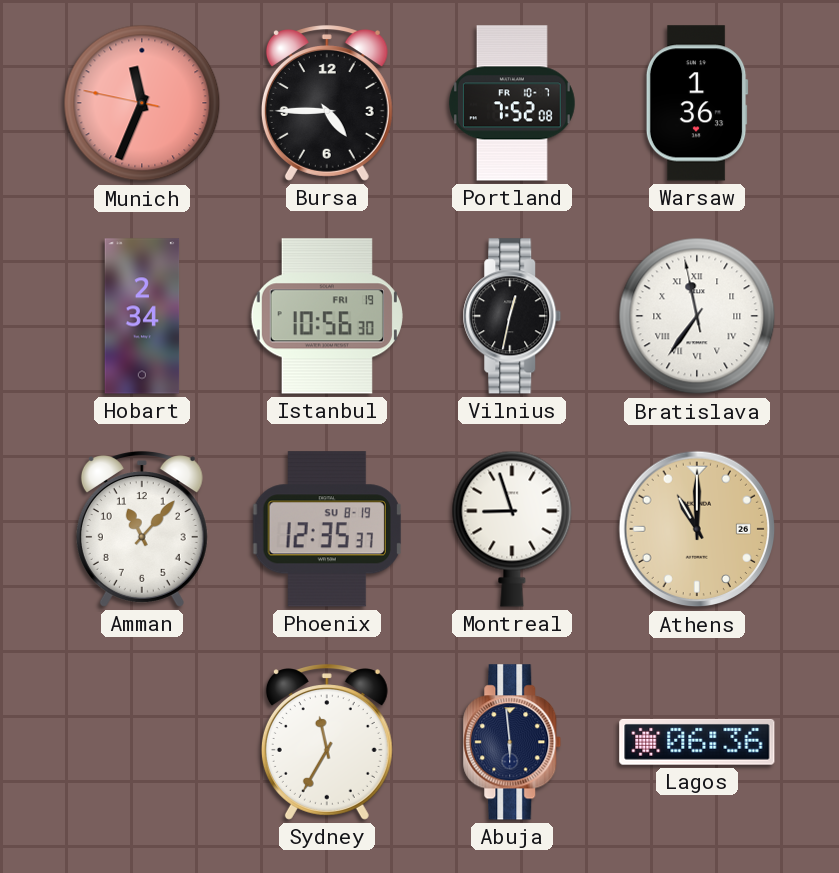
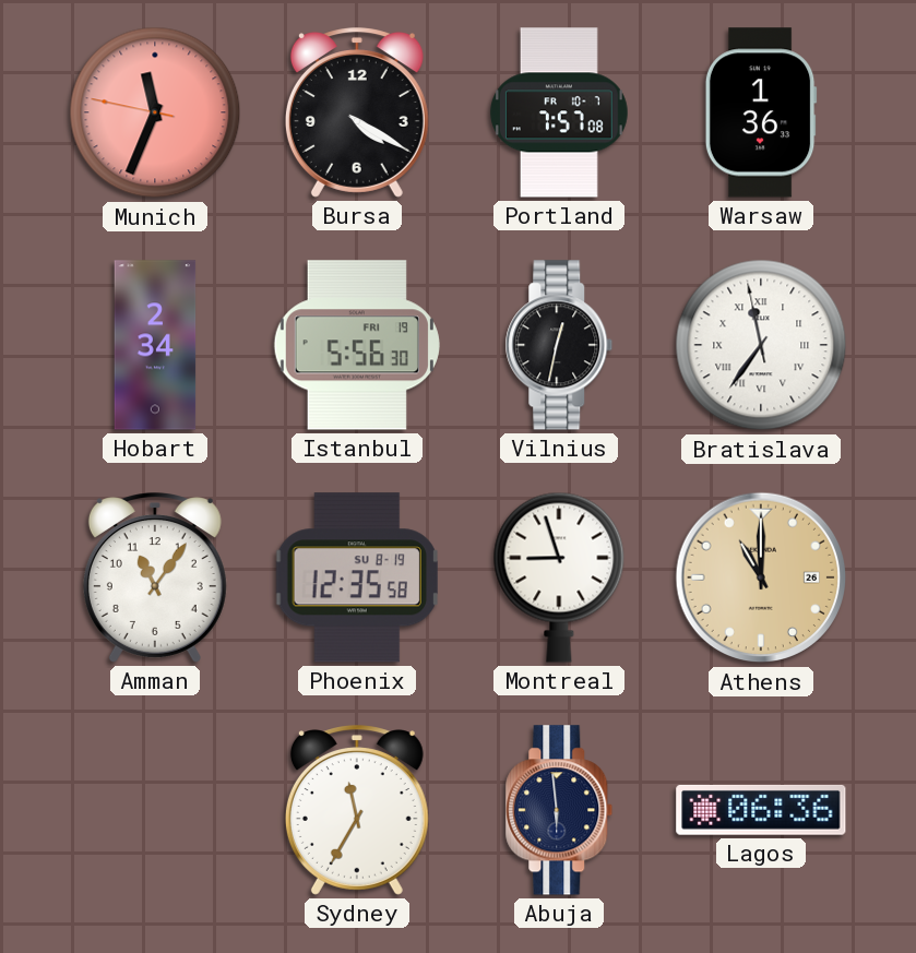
Bursa: 4:45 -> 4:20
Portland: 7:52 -> 7:57
Istanbul: 10:56 -> 5:56
Amman: 11:07 -> 11:06
Phoenix: 12:35:37 -> 12:35:58
